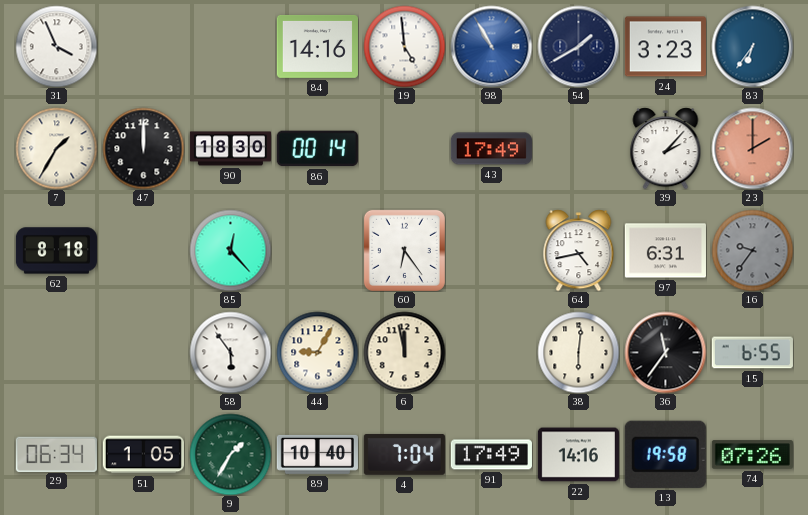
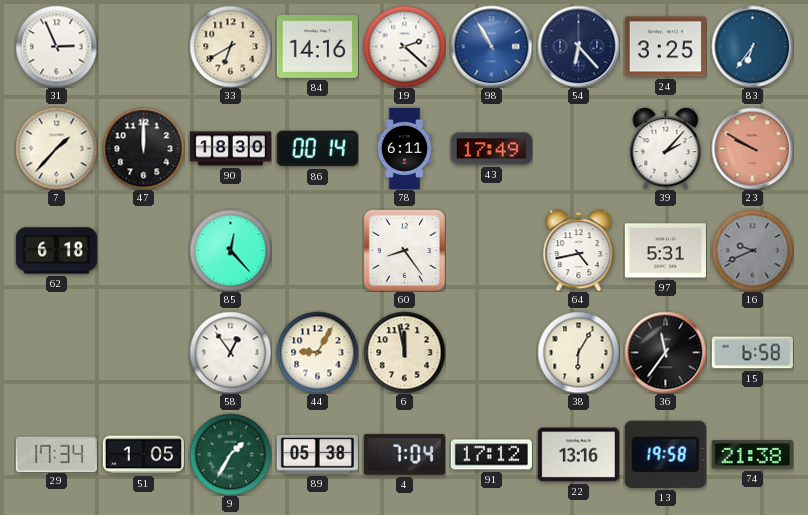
31: 3:56 -> 2:56
33: none -> 6:40
19: 4:59 -> 2:22
54: 1:40 -> 6:23
24: 3:23 -> 3:25
7: 1:35 -> 1:37
78: none -> 6:11
23: 2:00 -> 9:50
62: 8:18 -> 6:18
60: 6:24 -> 8:24
97: 6:31 -> 5:31
16: 9:36 -> 9:41
58: 5:54 -> 12:54
38: 6:01 -> 6:05
15: 6:55 -> 6:58
29: 06:34 -> 17:34
89: 10:40 -> 05:38
91: 17:49 -> 17:12
22: 14:16 -> 13:16
74: 07:26 -> 21:38
